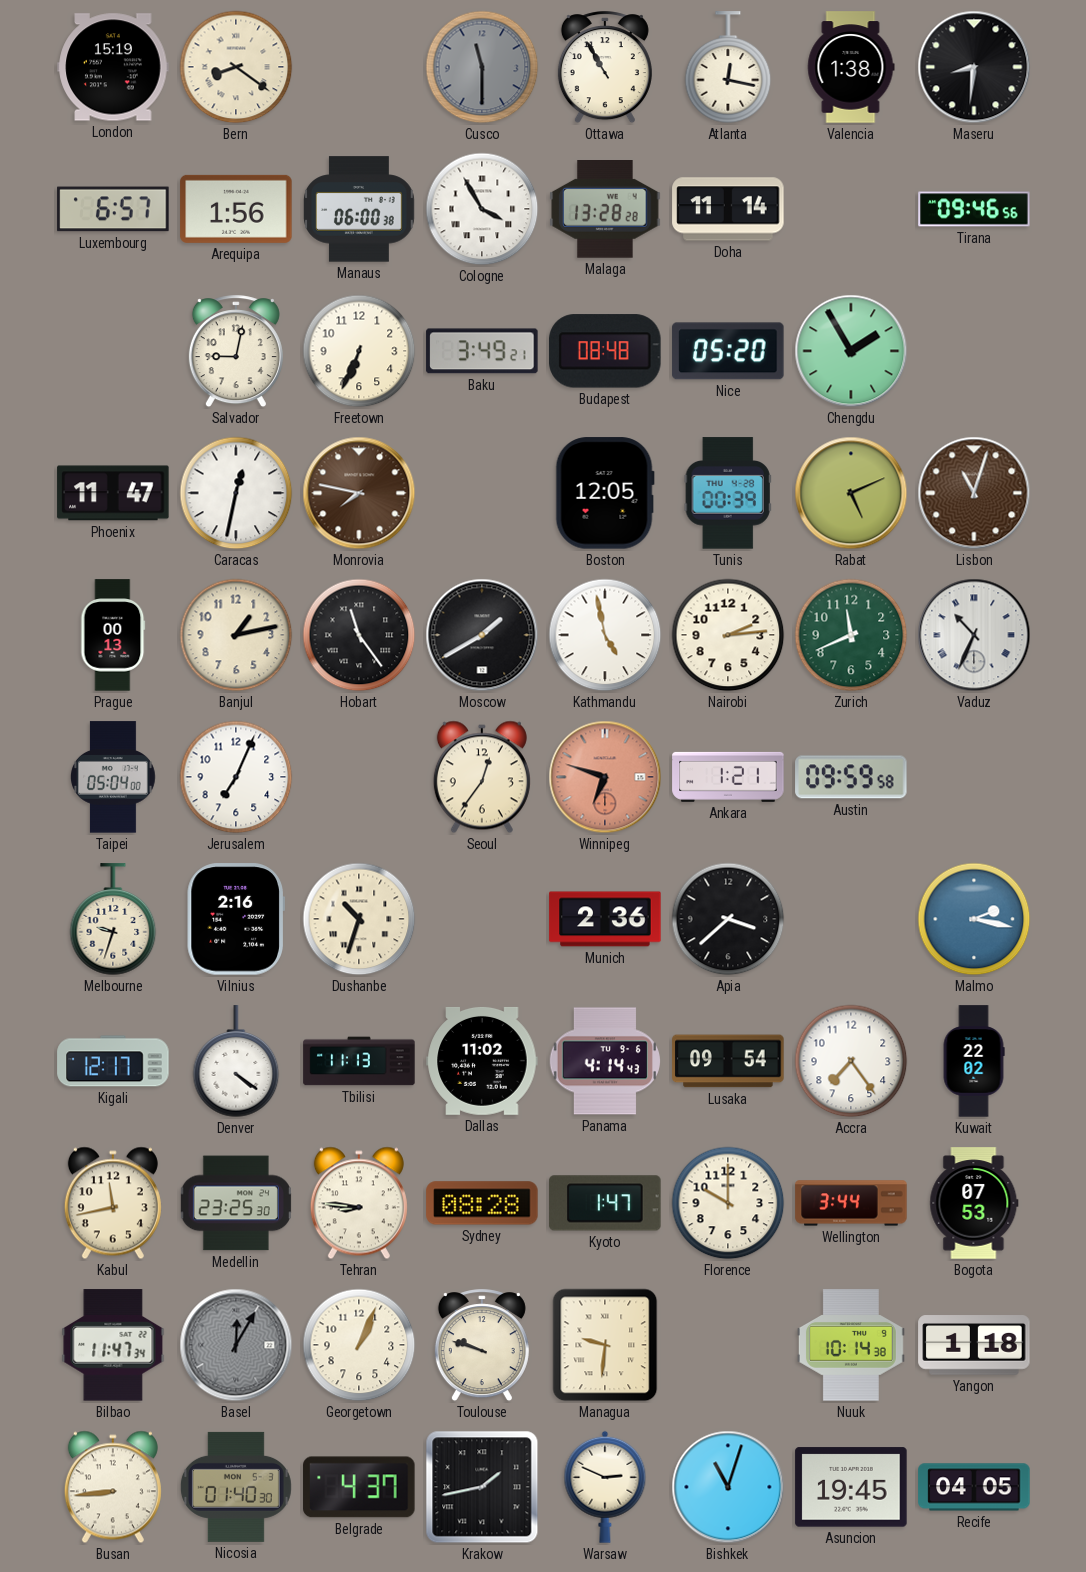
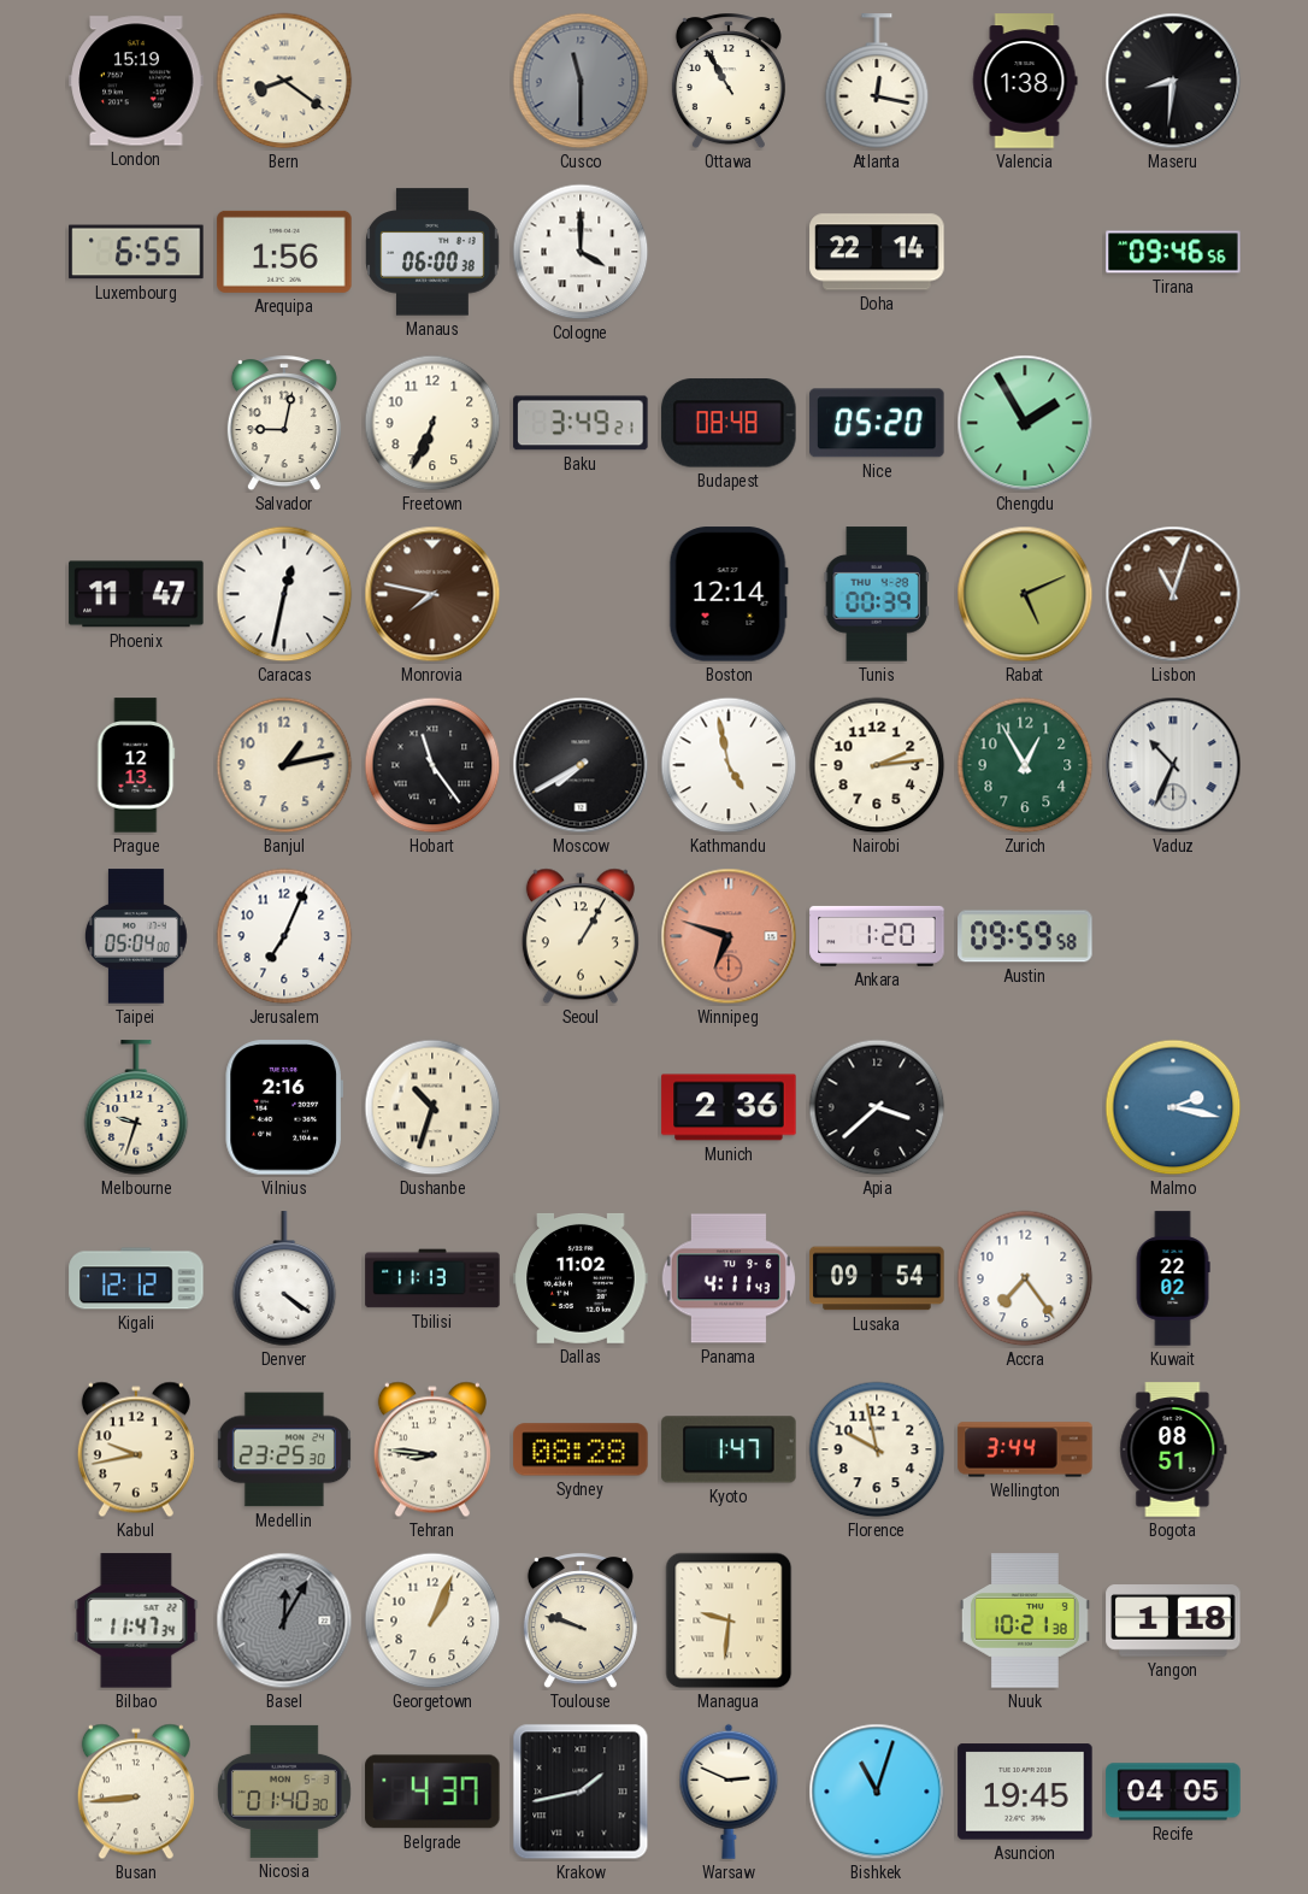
Luxembourg: 6:57 -> 6:55
Cologne: 3:55 -> 4:00
Malaga: 13:28 -> none
Doha: 11:14 -> 22:14
Boston: 12:05 -> 12:14
Prague: 00:13 -> 12:13
Moscow: 1:40 -> 7:40
Zurich: 11:41 -> 12:55
Seoul: 12:36 -> 1:05
Ankara: 1:21 -> 1:20
Kigali: 12:17 -> 12:12
Panama: 4:14 -> 4:11
Kabul: 11:43 -> 9:43
Florence: 10:00 -> 9:58
Bogota: 07:53 -> 08:51
Nuuk: 10:14 -> 10:21
